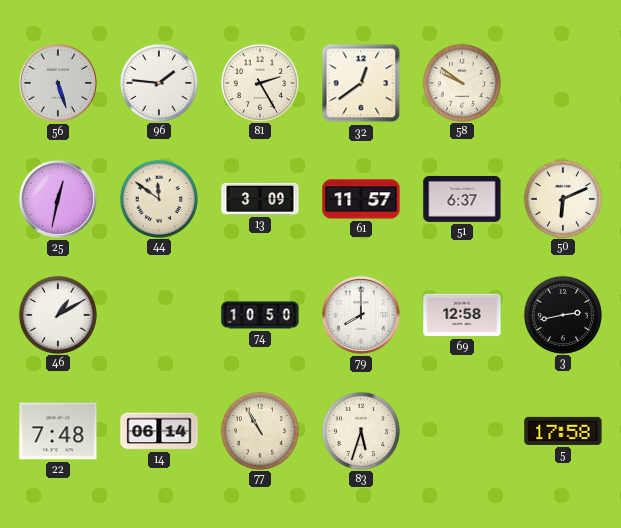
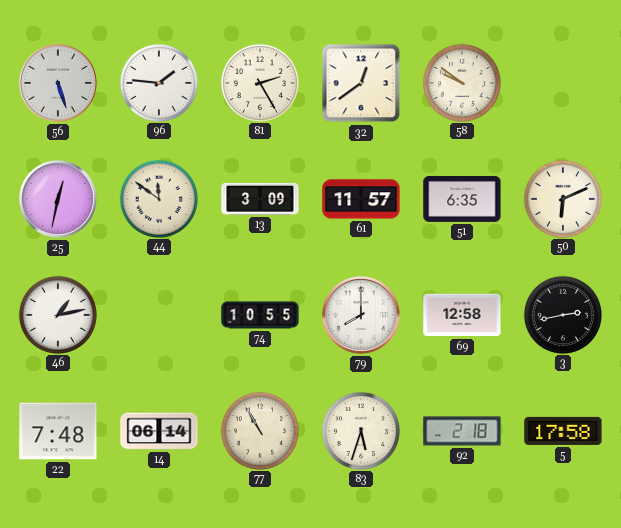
51: 6:37 -> 6:35
46: 1:10 -> 1:13
74: 10:50 -> 10:55
92: none -> 2:18
